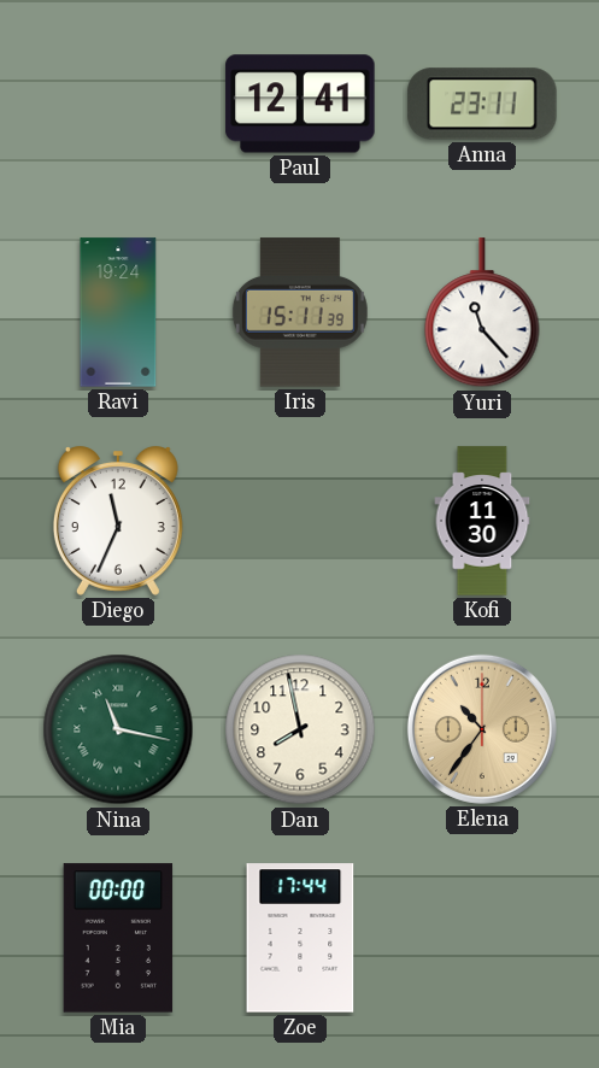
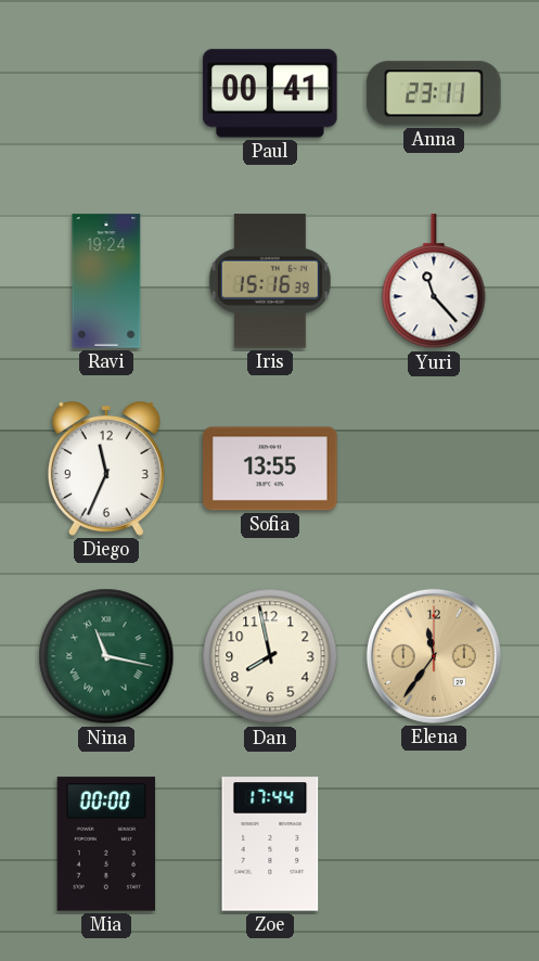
Paul: 12:41 -> 00:41
Iris: 15:11 -> 15:16
Sofia: none -> 13:55
Kofi: 11:30 -> none
Elena: 10:36 -> 11:36
